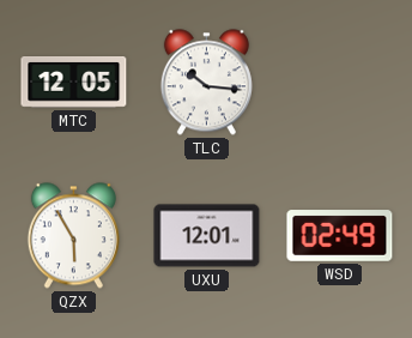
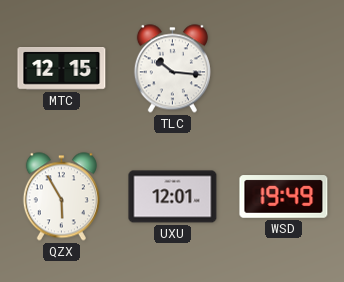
MTC: 12:05 -> 12:15
WSD: 02:49 -> 19:49
